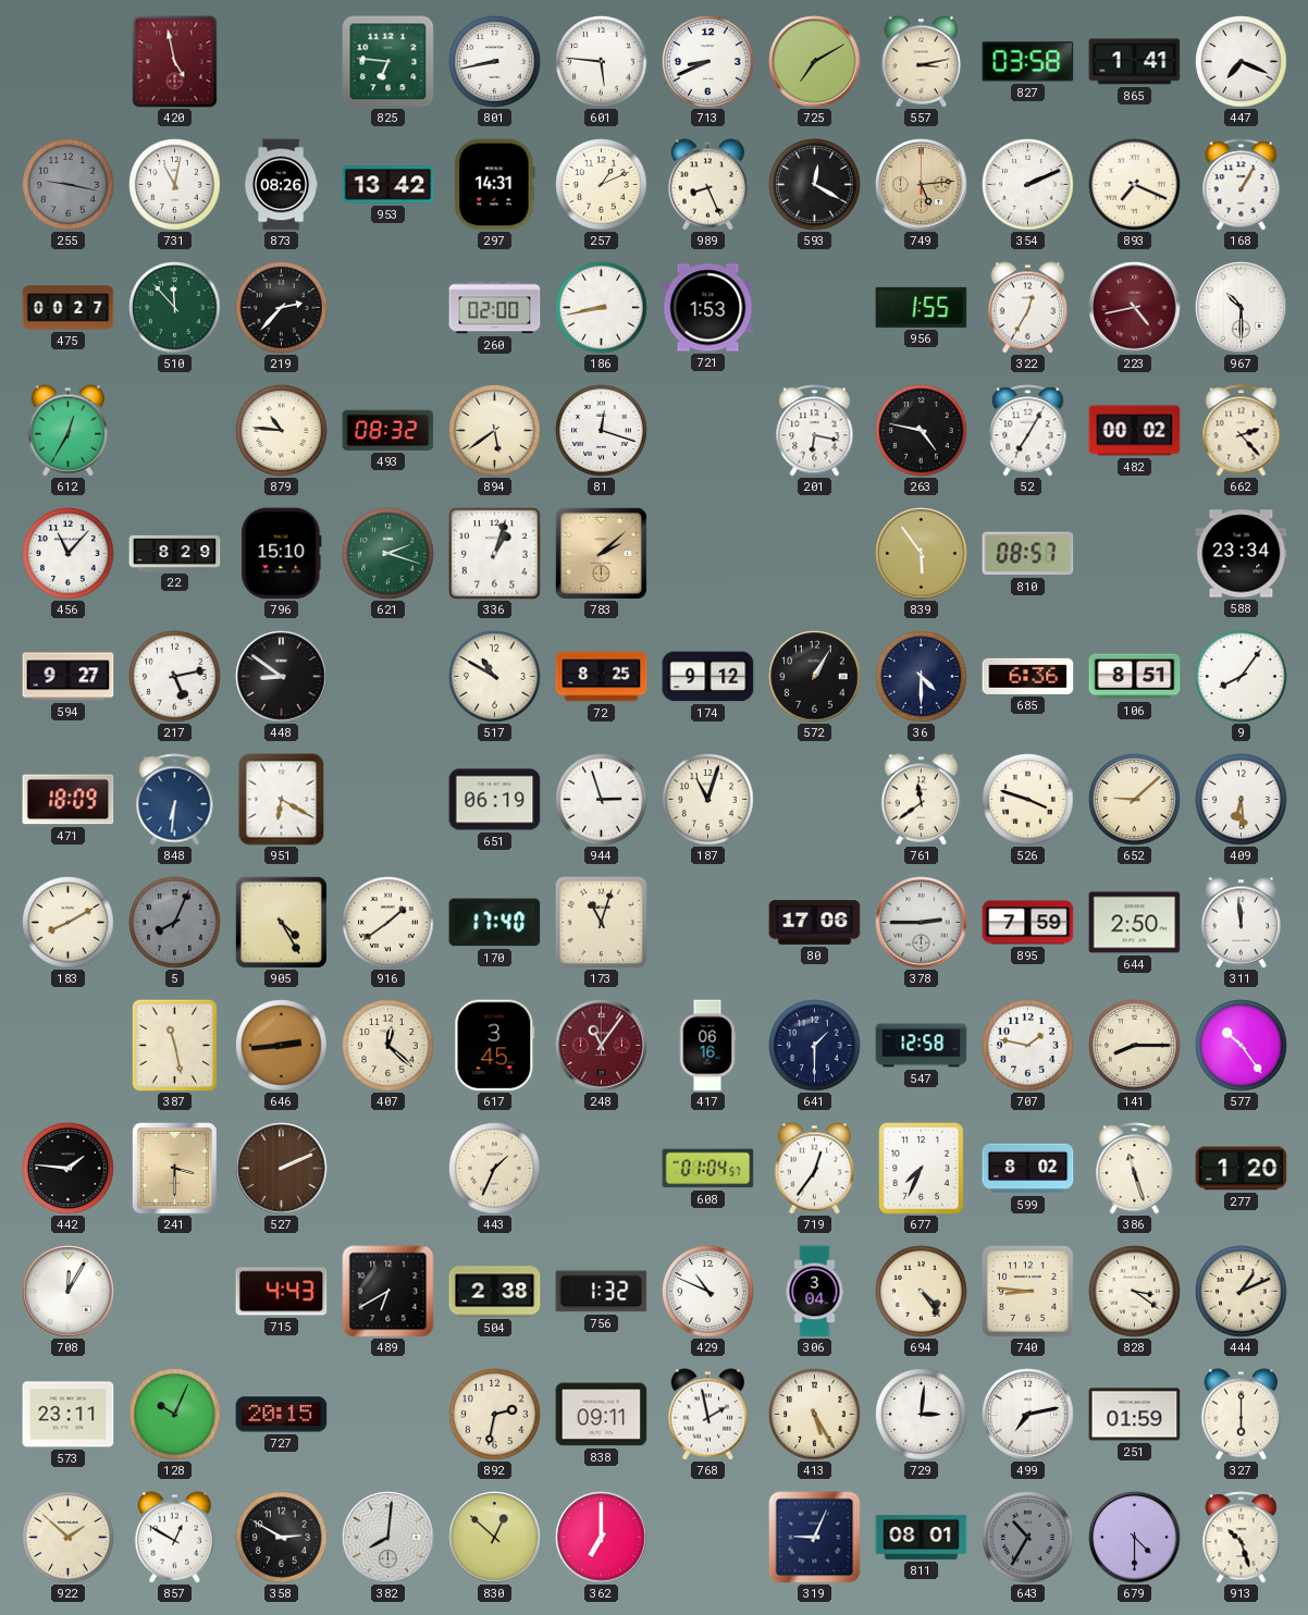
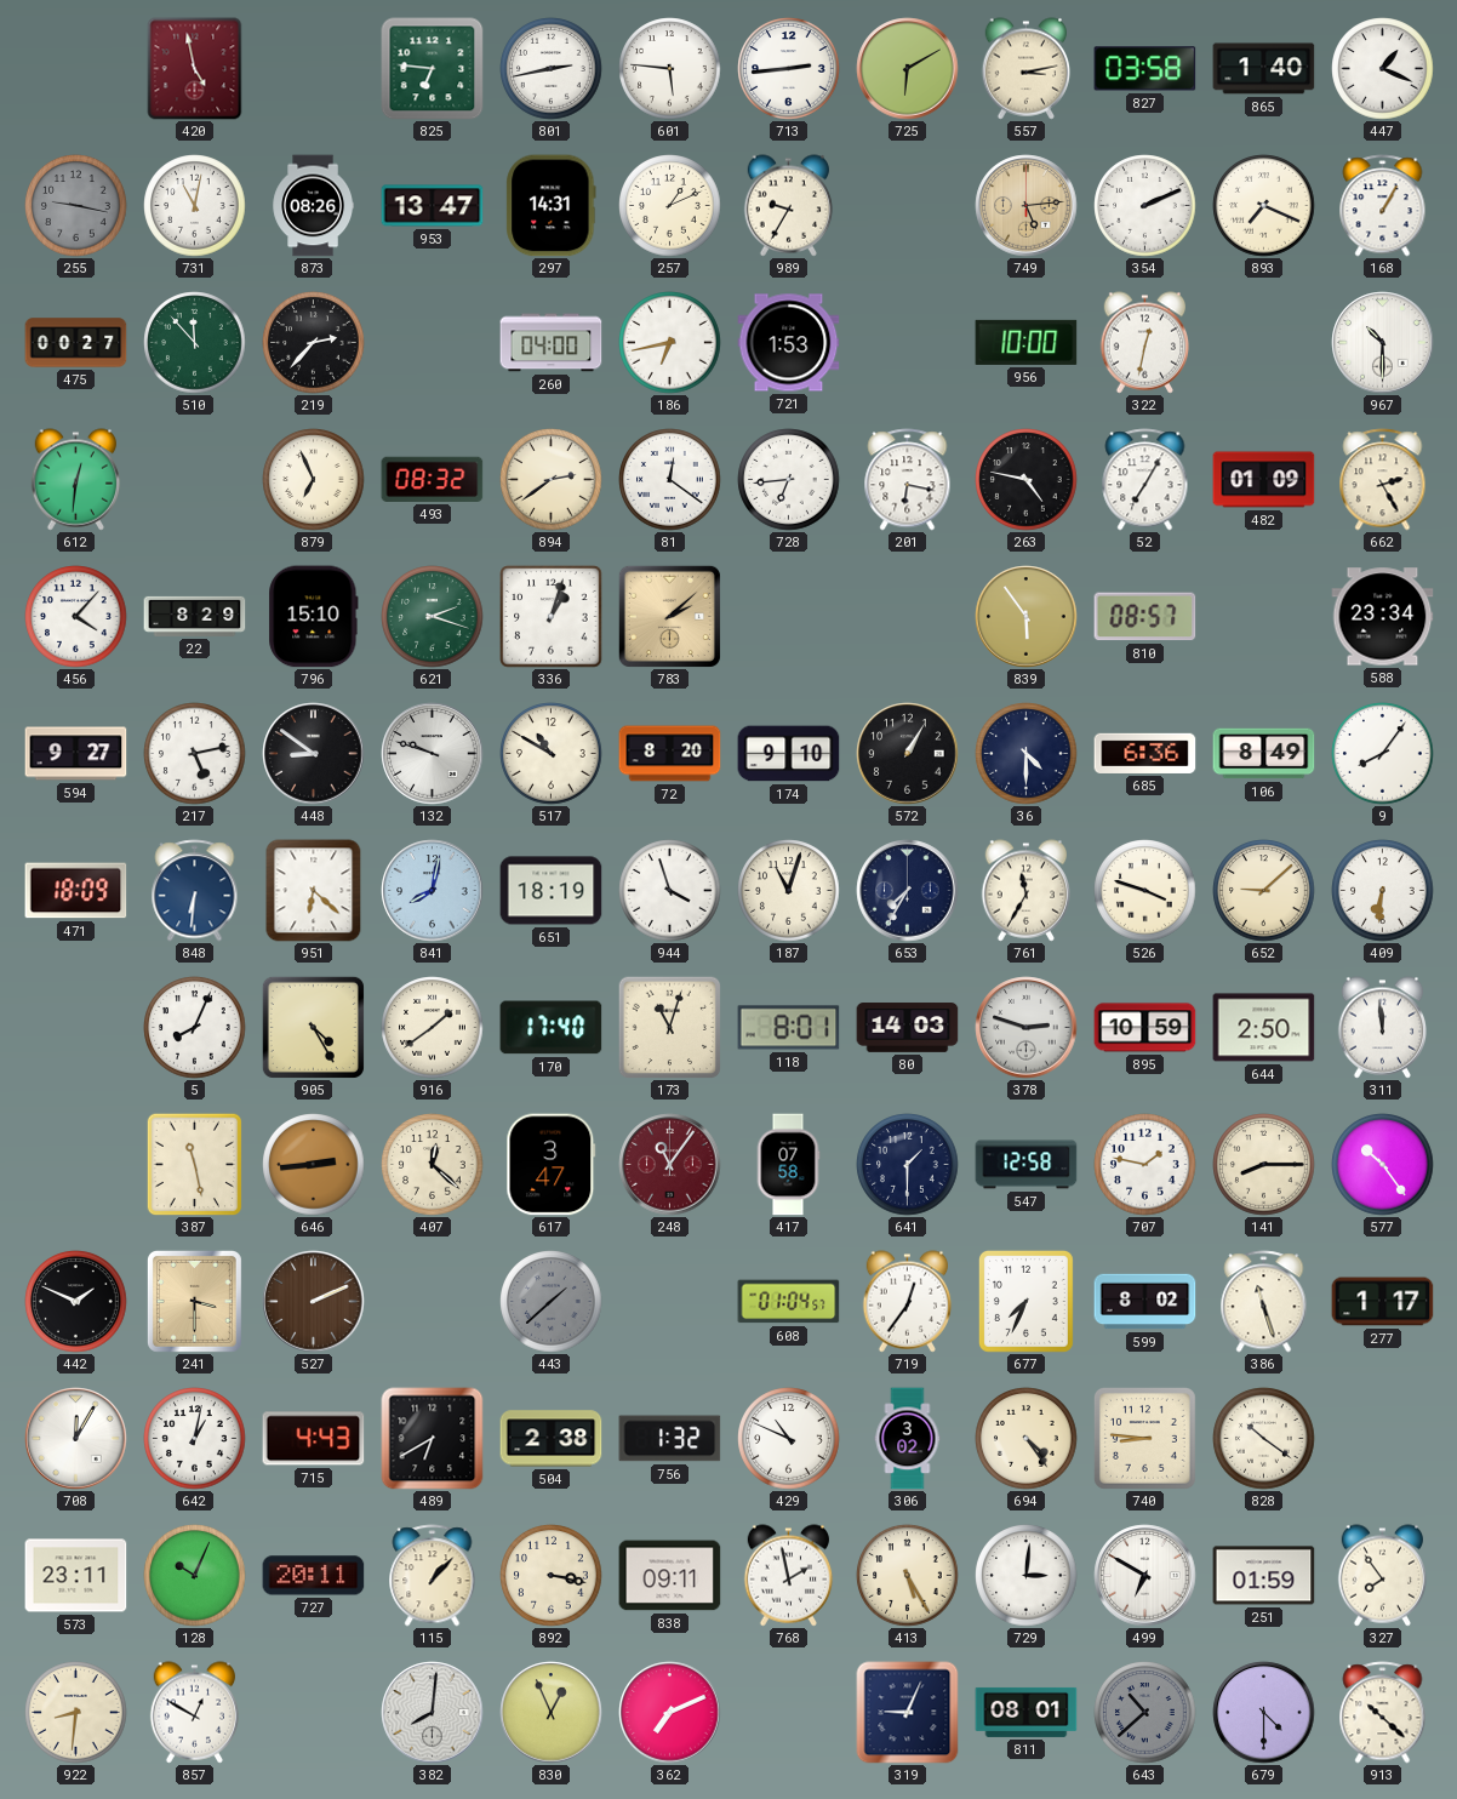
801: 8:43 -> 2:43
713: 8:41 -> 2:44
725: 7:10 -> 6:10
865: 1:41 -> 1:40
447: 7:19 -> 1:19
953: 13:42 -> 13:47
989: 8:26 -> 9:35
593: 12:20 -> none
260: 02:00 -> 04:00
186: 8:43 -> 6:43
956: 1:55 -> 10:00
322: 12:35 -> 12:32
223: 4:43 -> none
612: 12:35 -> 12:31
879: 10:46 -> 6:56
894: 5:39 -> 2:39
81: 12:18 -> 12:21
728: none -> 6:44
482: 00:02 -> 01:09
662: 2:23 -> 2:25
456: 11:07 -> 4:07
132: none -> 9:48
72: 8:25 -> 8:20
174: 9:12 -> 9:10
106: 8:51 -> 8:49
951: 6:20 -> 6:22
841: none -> 8:02
651: 06:19 -> 18:19
944: 2:57 -> 3:57
653: none -> 7:35
761: 11:39 -> 11:35
409: 6:29 -> 6:31
183: 8:10 -> none
5 dial: grey -> white
118: none -> 8:01
80: 17:06 -> 14:03
378: 2:45 -> 2:48
895: 7:59 -> 10:59
617: 3:45 -> 3:47
417: 06:16 -> 07:58
442: 1:46 -> 1:49
443: 1:34 -> 1:38
443 dial: cream -> grey
277: 1:20 -> 1:17
642: none -> 1:02
306: 3:04 -> 3:02
828: 3:21 -> 10:21
444: 1:11 -> none
727: 20:15 -> 20:11
115: none -> 1:07
892: 2:32 -> 3:17
499: 7:13 -> 6:50
327: 6:00 -> 7:54
922: 1:52 -> 8:31
358: 2:50 -> none
830: 12:52 -> 12:56
362: 7:00 -> 7:11
643: 10:35 -> 10:38
913: 10:27 -> 10:22
